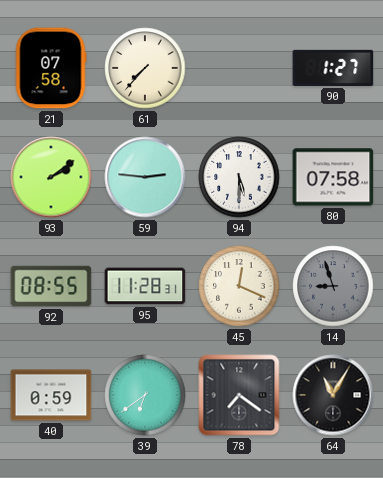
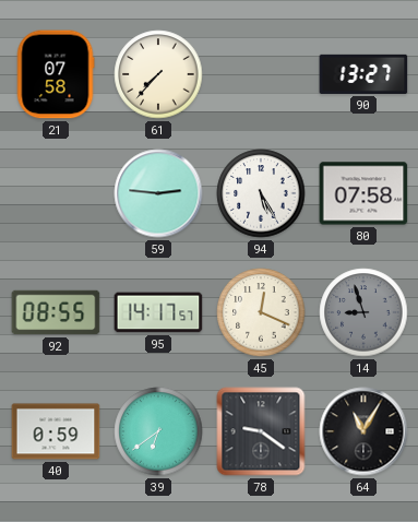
90: 1:27 -> 13:27
93: 2:09 -> none
94: 5:30 -> 5:25
95: 11:28 -> 14:17
78: 7:21 -> 9:21
